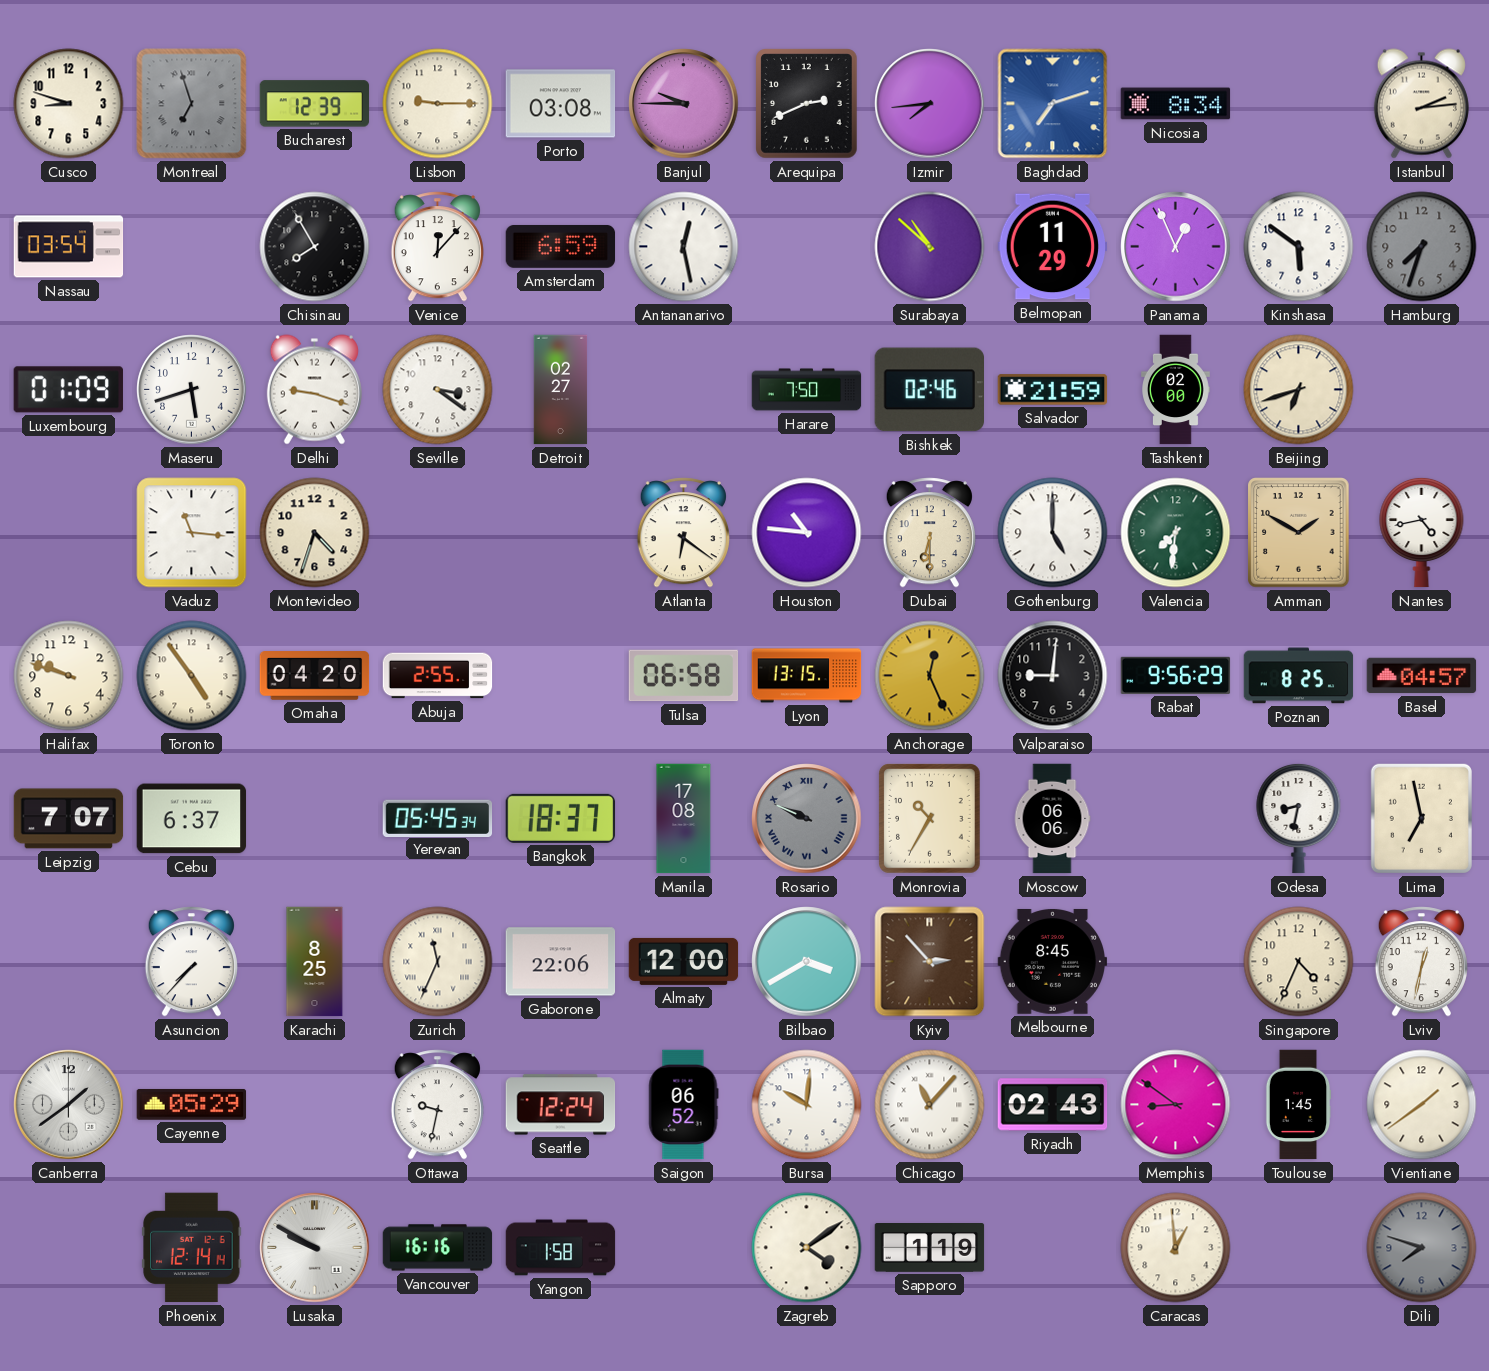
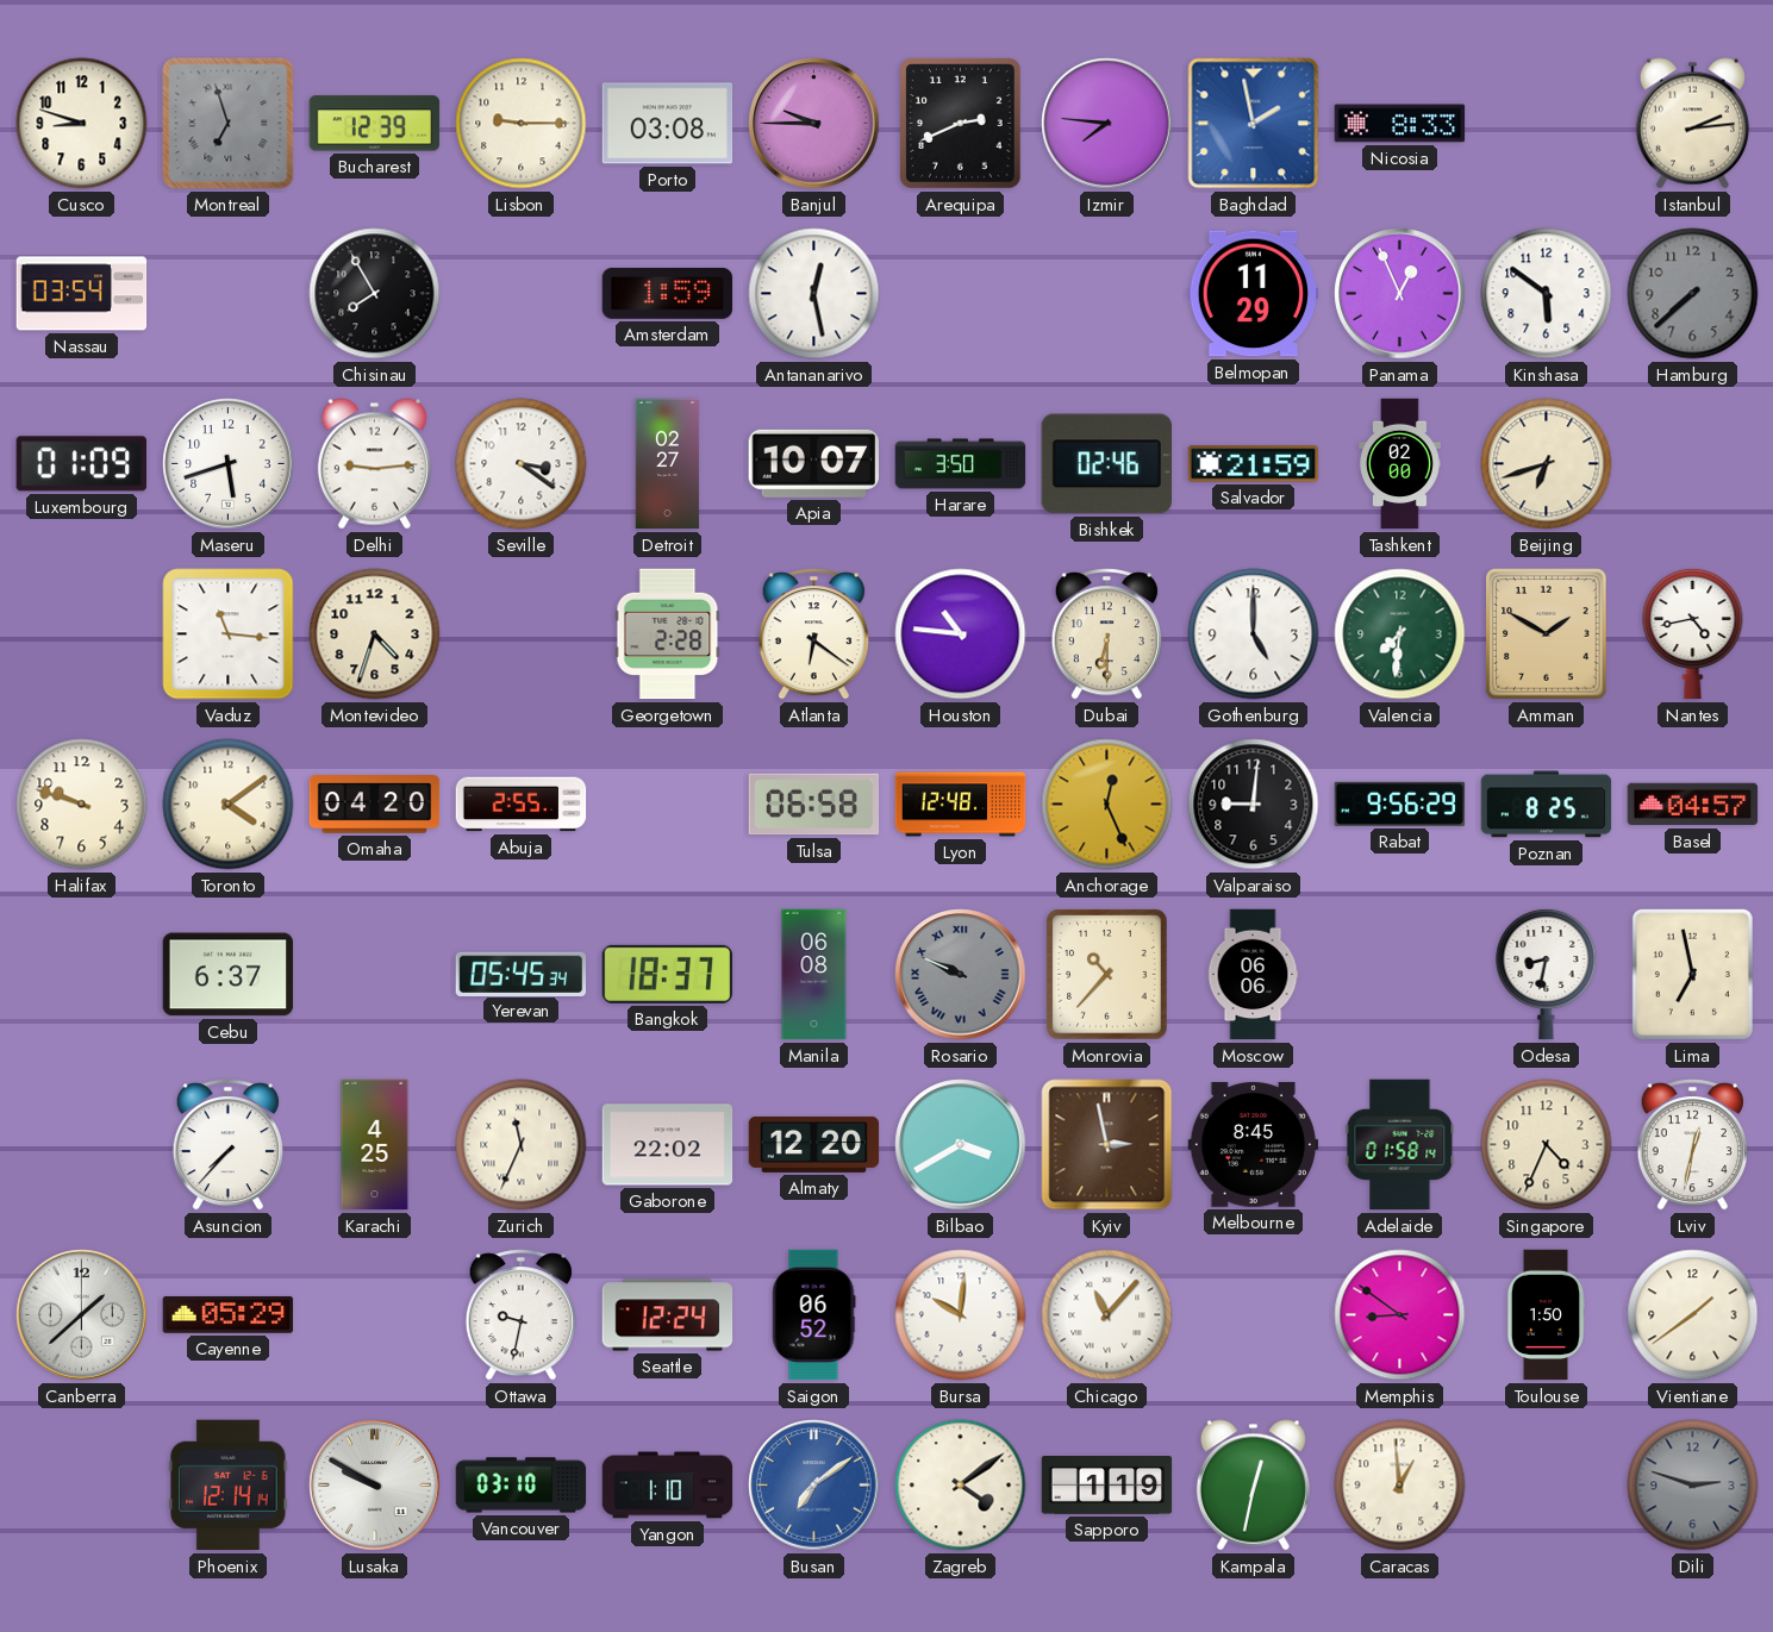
Izmir: 7:44 -> 7:46
Baghdad: 7:12 -> 1:58
Nicosia: 8:34 -> 8:33
Venice: 12:07 -> none
Amsterdam: 6:59 -> 1:59
Surabaya: 10:52 -> none
Hamburg: 7:33 -> 7:38
Delhi: 9:18 -> 9:14
Apia: none -> 10:07
Harare: 7:50 -> 3:50
Georgetown: none -> 2:28
Toronto: 4:54 -> 4:09
Lyon: 13:15 -> 12:48
Leipzig: 7:07 -> none
Manila: 17:08 -> 06:08
Monrovia: 10:35 -> 10:37
Karachi: 8:25 -> 4:25
Gaborone: 22:06 -> 22:02
Almaty: 12:00 -> 12:20
Kyiv: 2:53 -> 2:58
Adelaide: none -> 01:58
Canberra: 1:39 -> 1:38
Riyadh: 02:43 -> none
Toulouse: 1:45 -> 1:50
Vancouver: 16:16 -> 03:10
Yangon: 1:58 -> 1:10
Busan: none -> 7:09
Kampala: none -> 12:32
Dili: 7:48 -> 2:48
